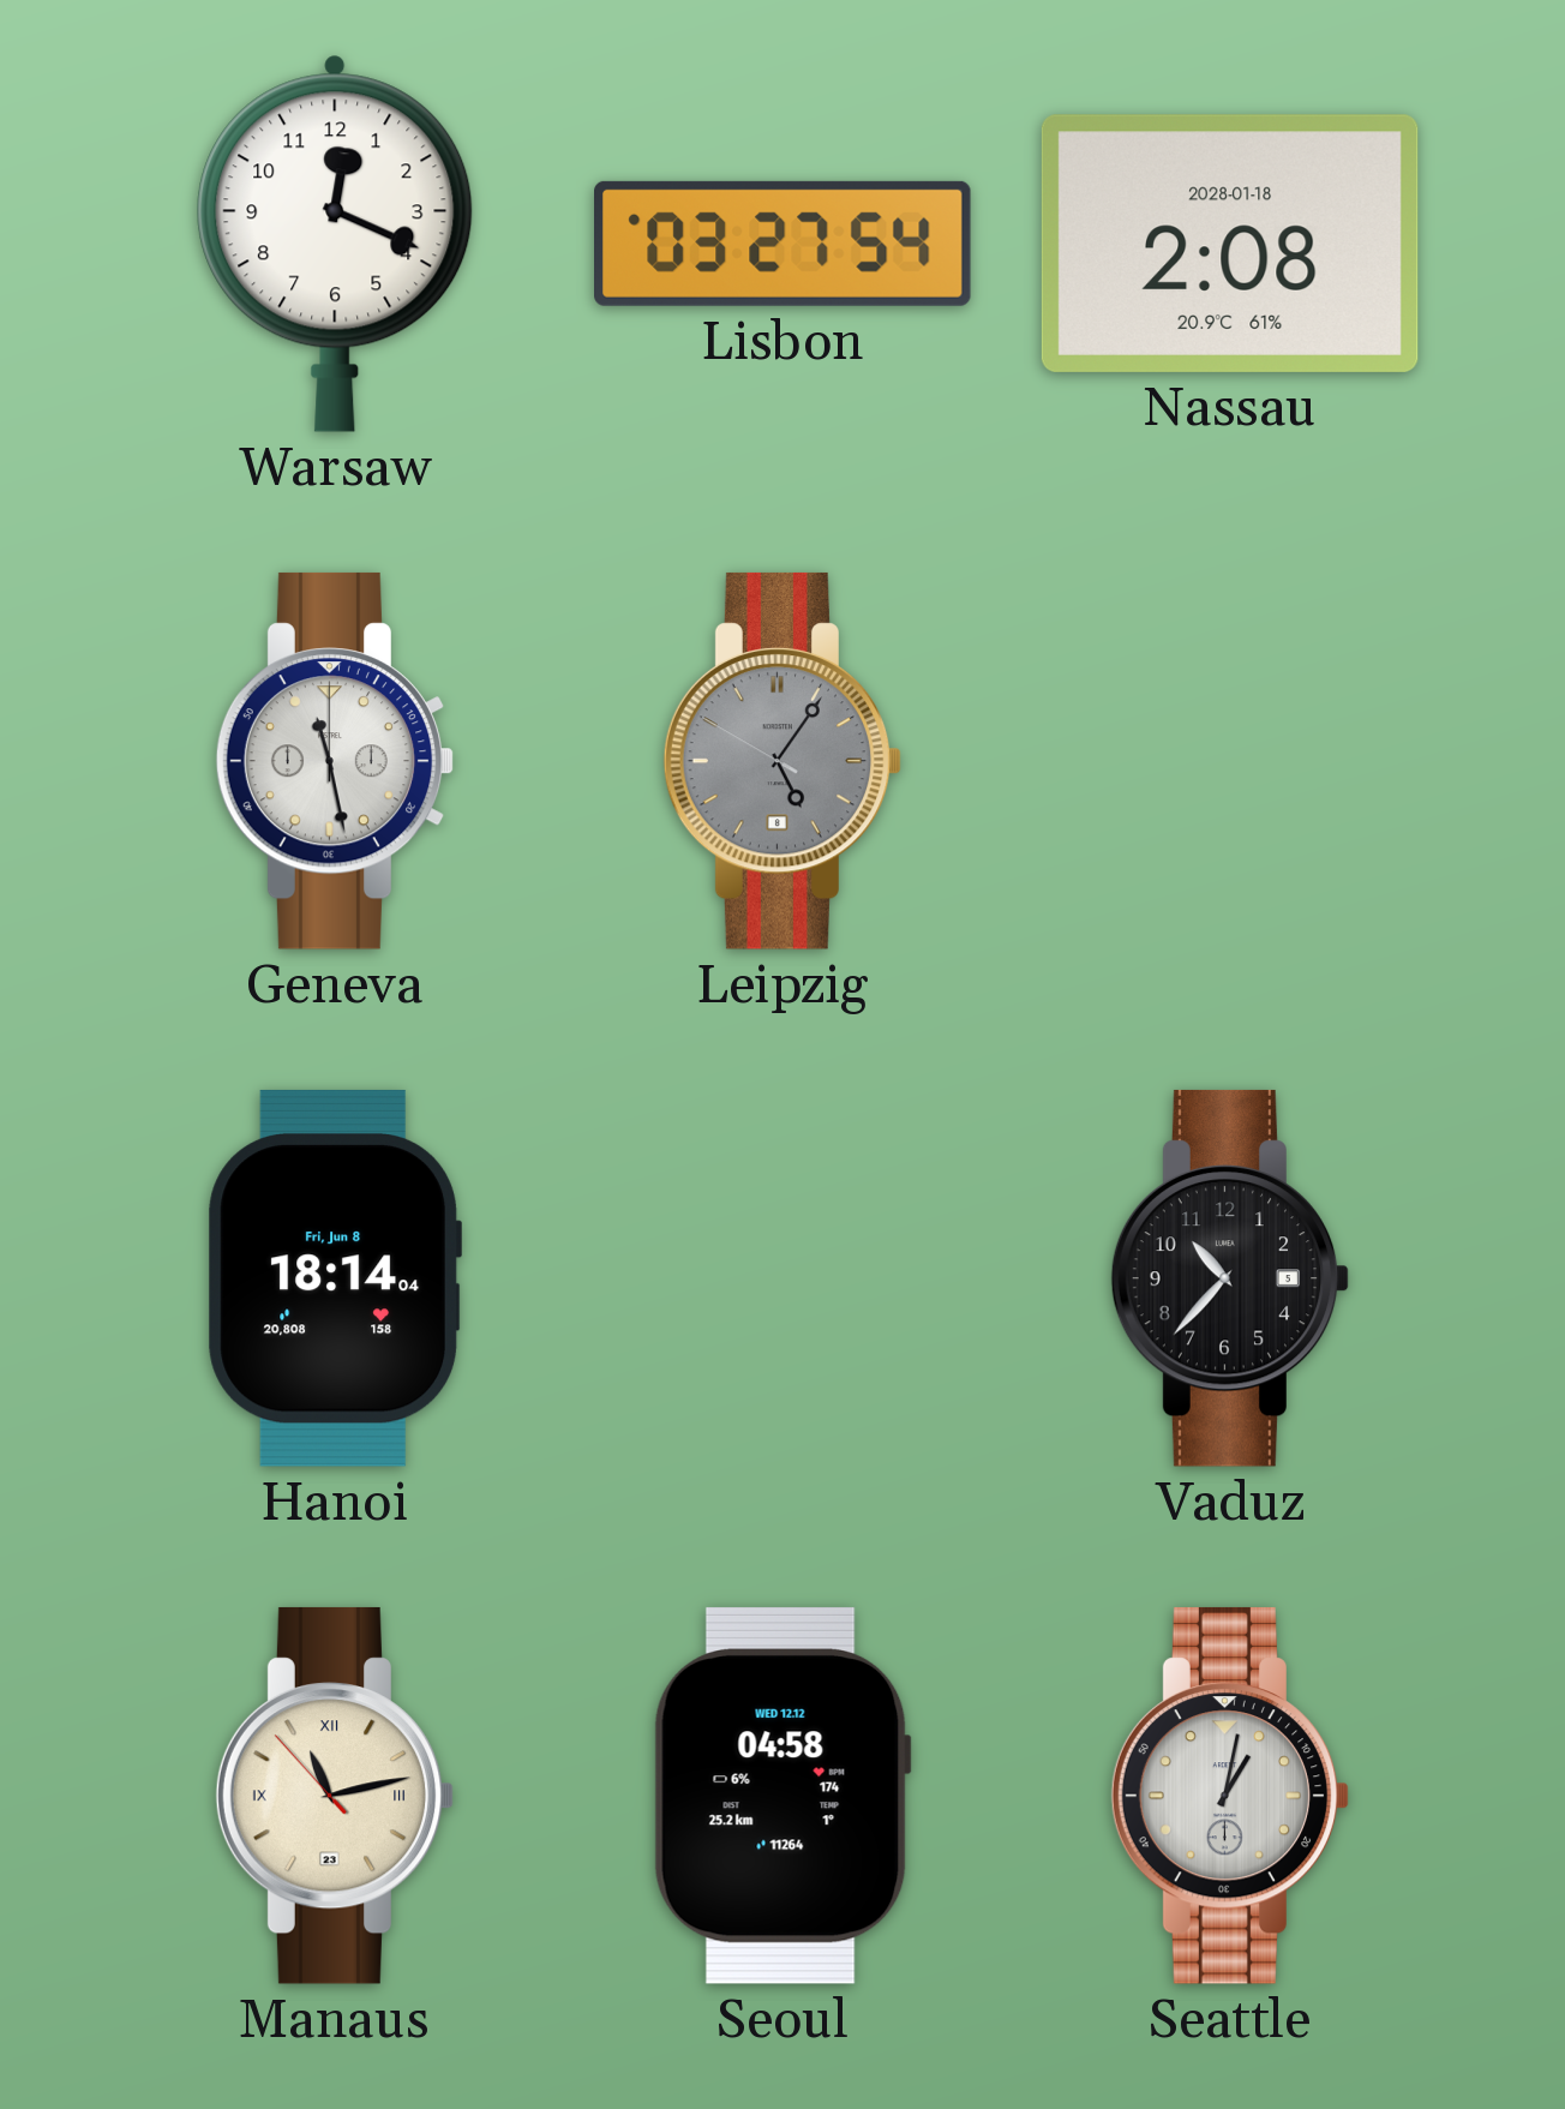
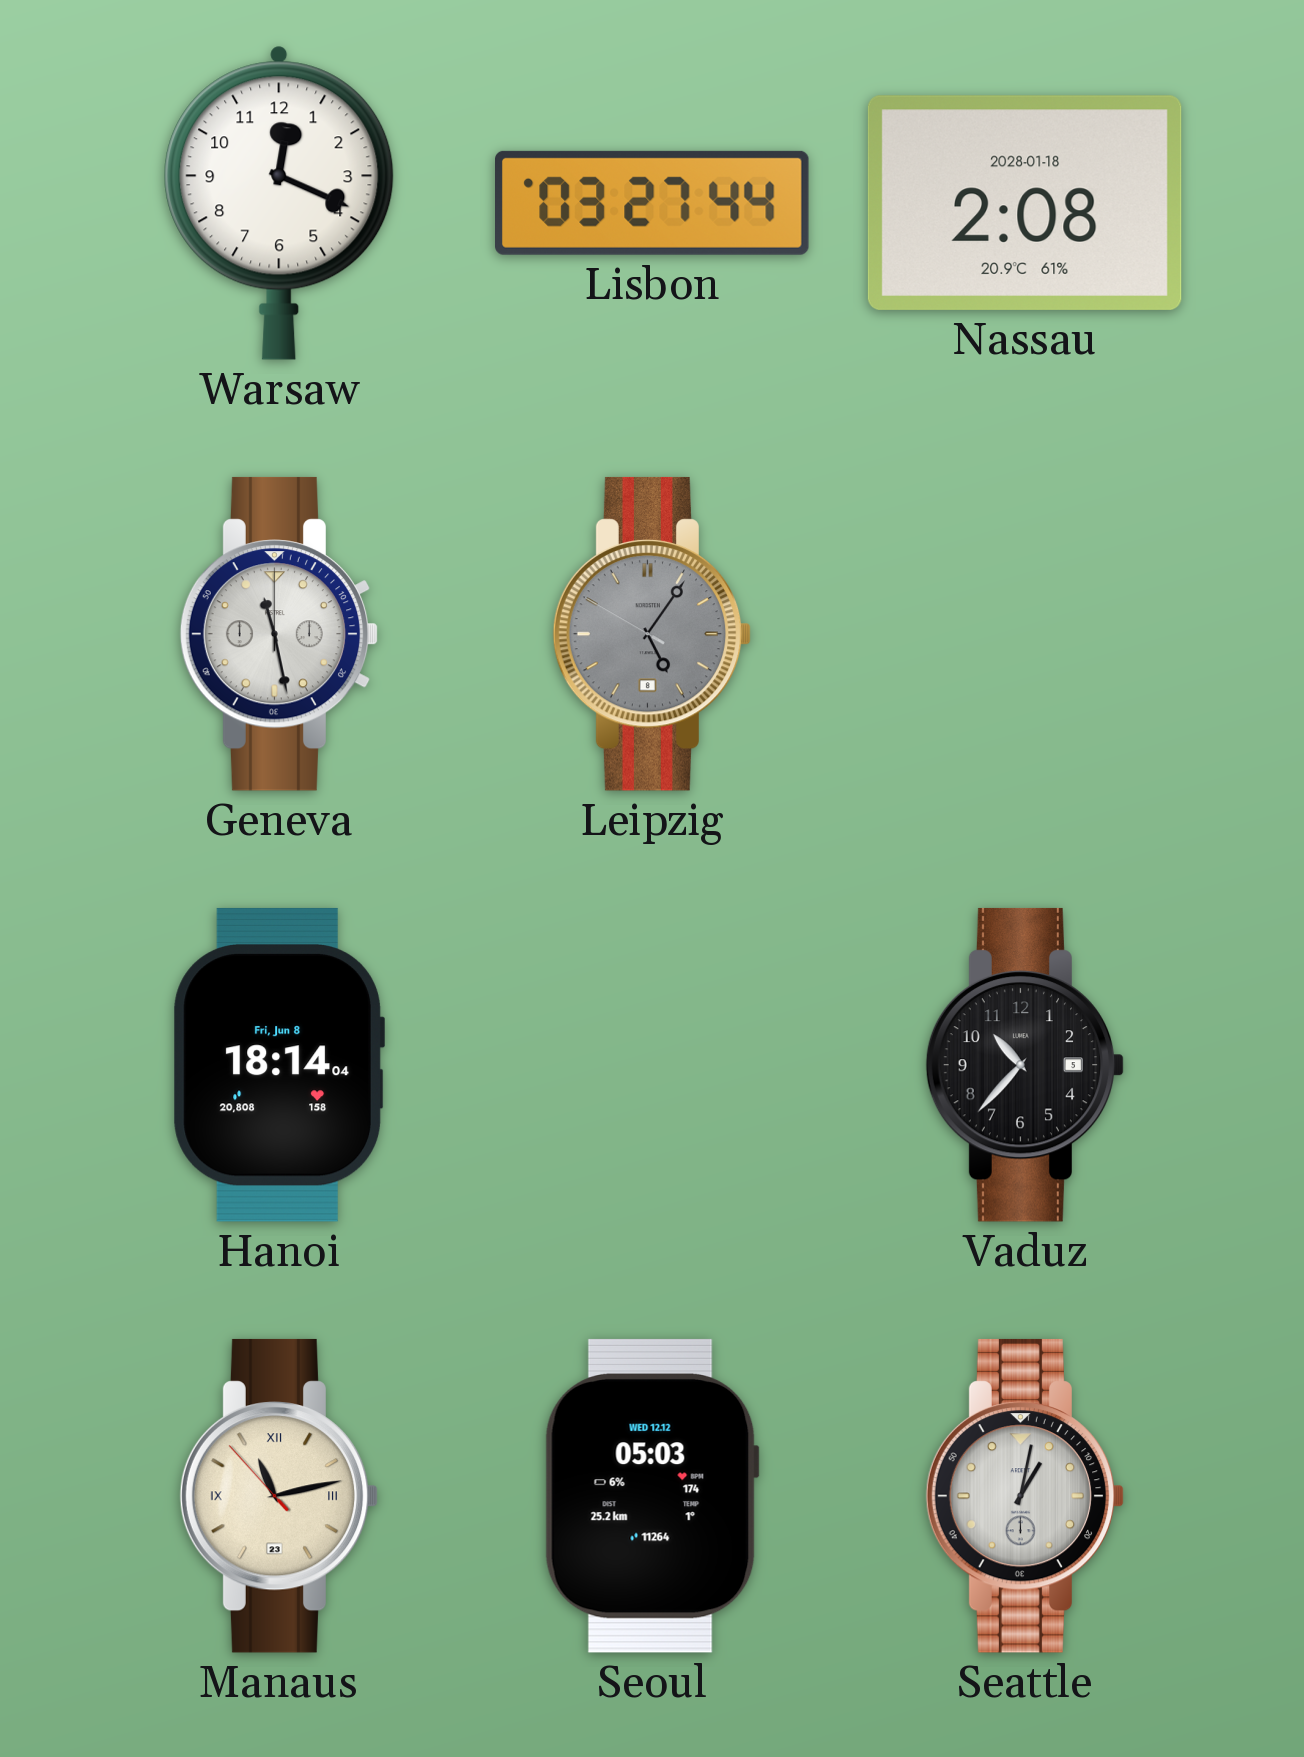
Lisbon: 03:27:54 -> 03:27:44
Seoul: 04:58 -> 05:03
